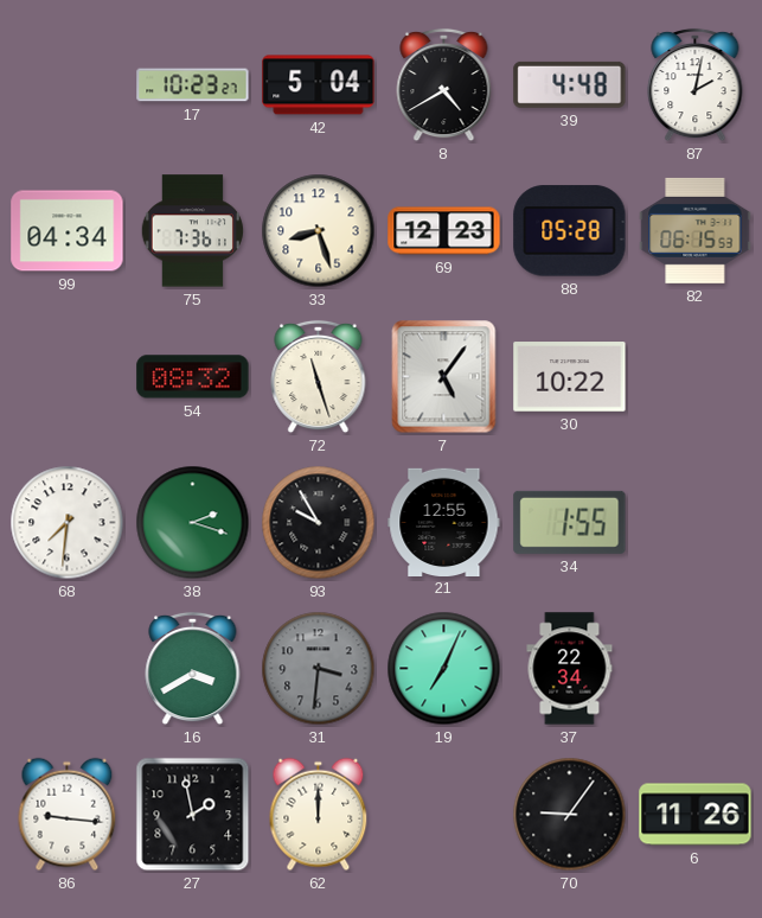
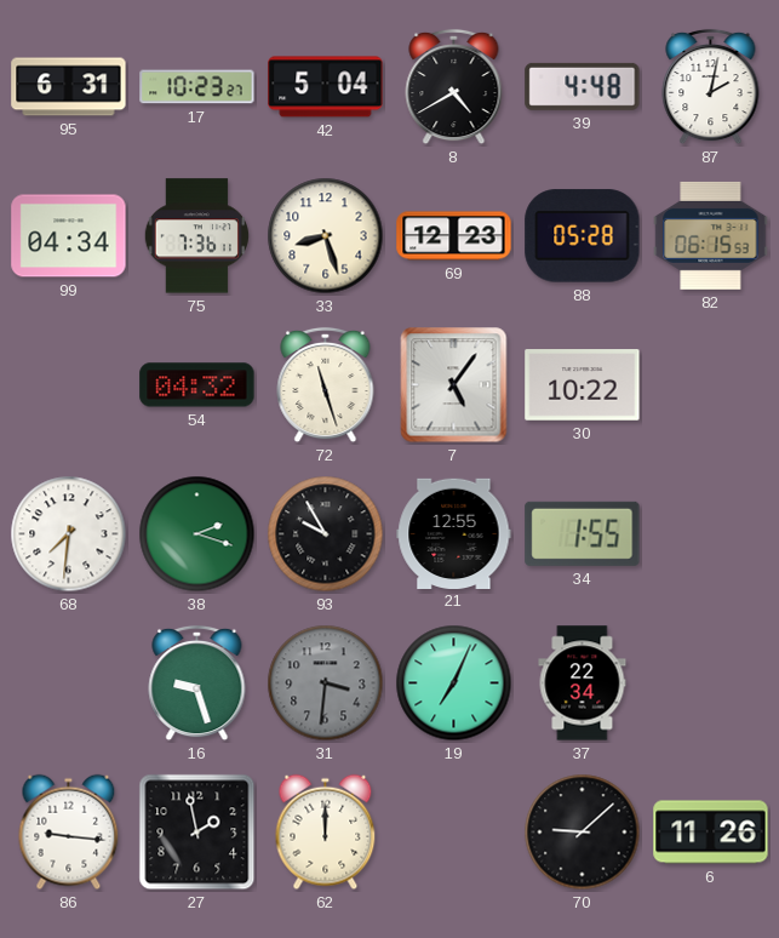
95: none -> 6:31
54: 08:32 -> 04:32
16: 3:40 -> 9:27
70: 9:06 -> 9:08
